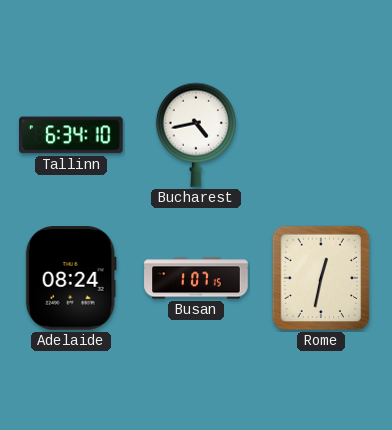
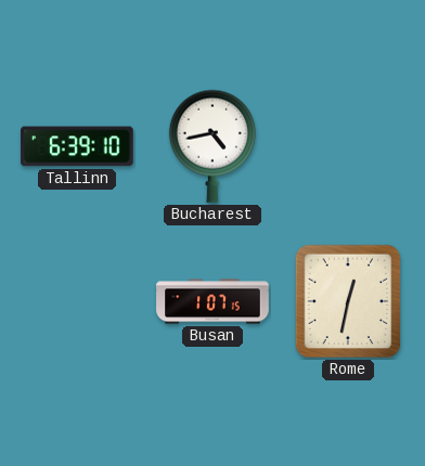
Tallinn: 6:34 -> 6:39
Adelaide: 08:24 -> none
